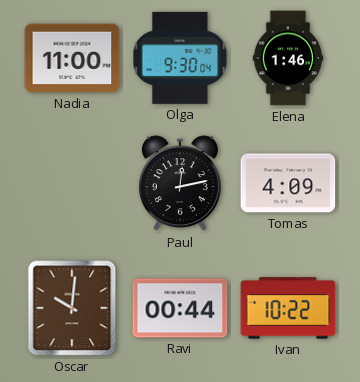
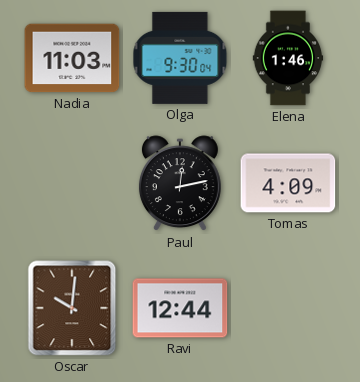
Nadia: 11:00 -> 11:03
Ravi: 00:44 -> 12:44
Ivan: 10:22 -> none
